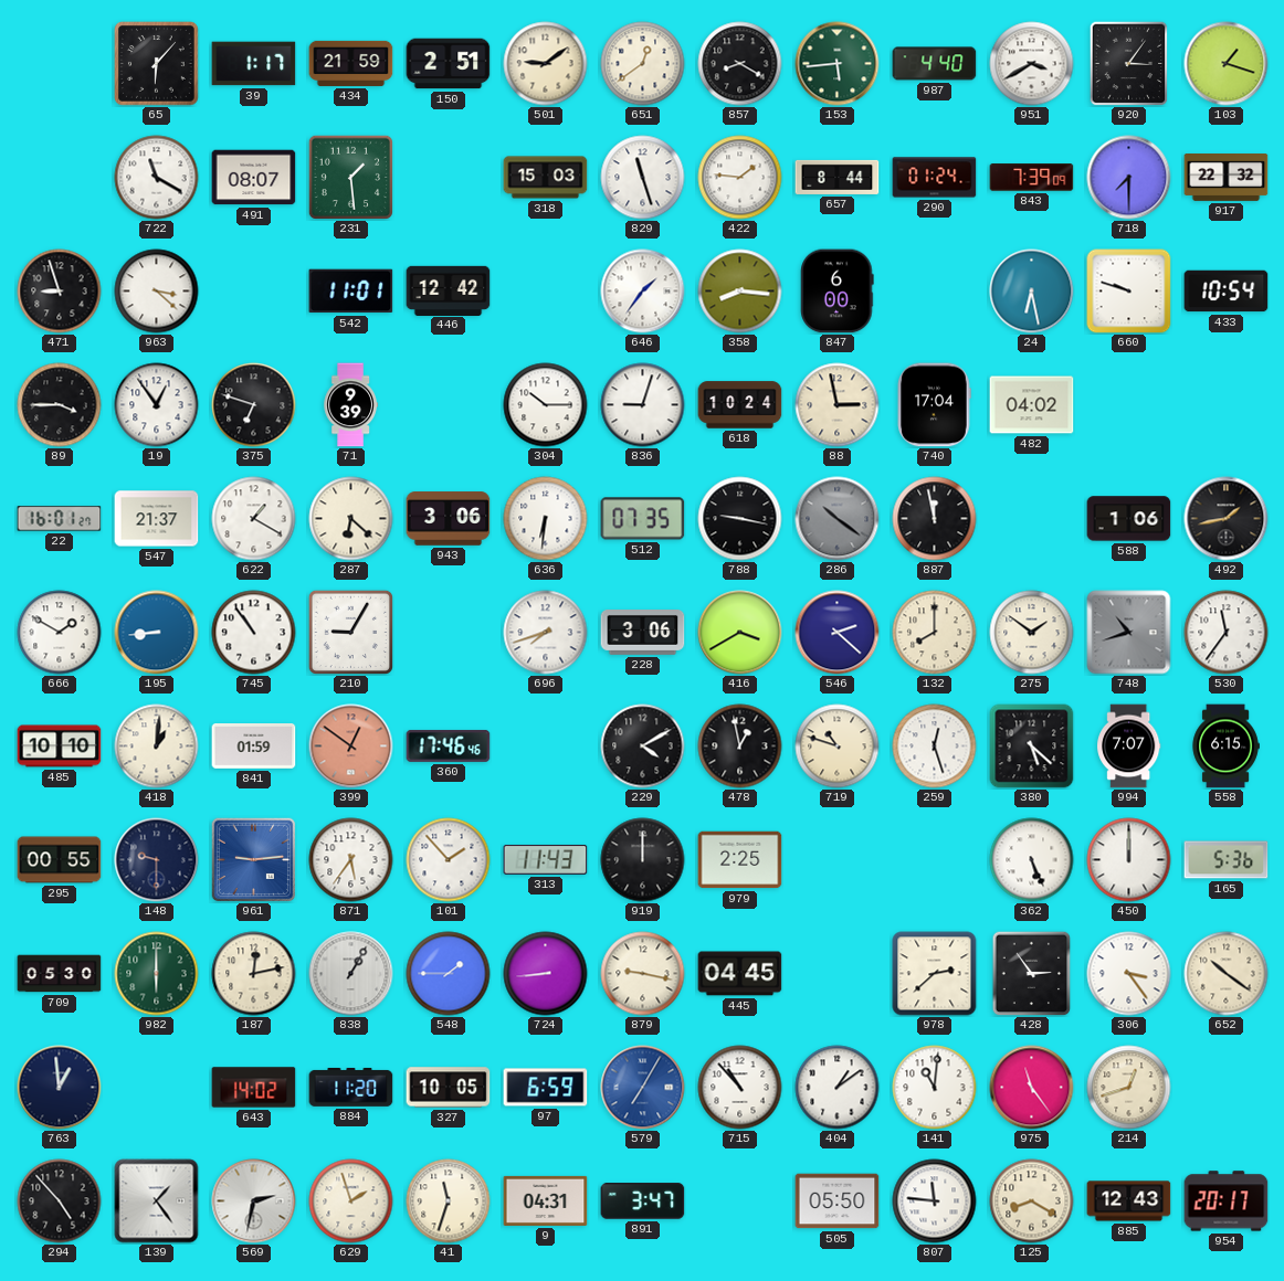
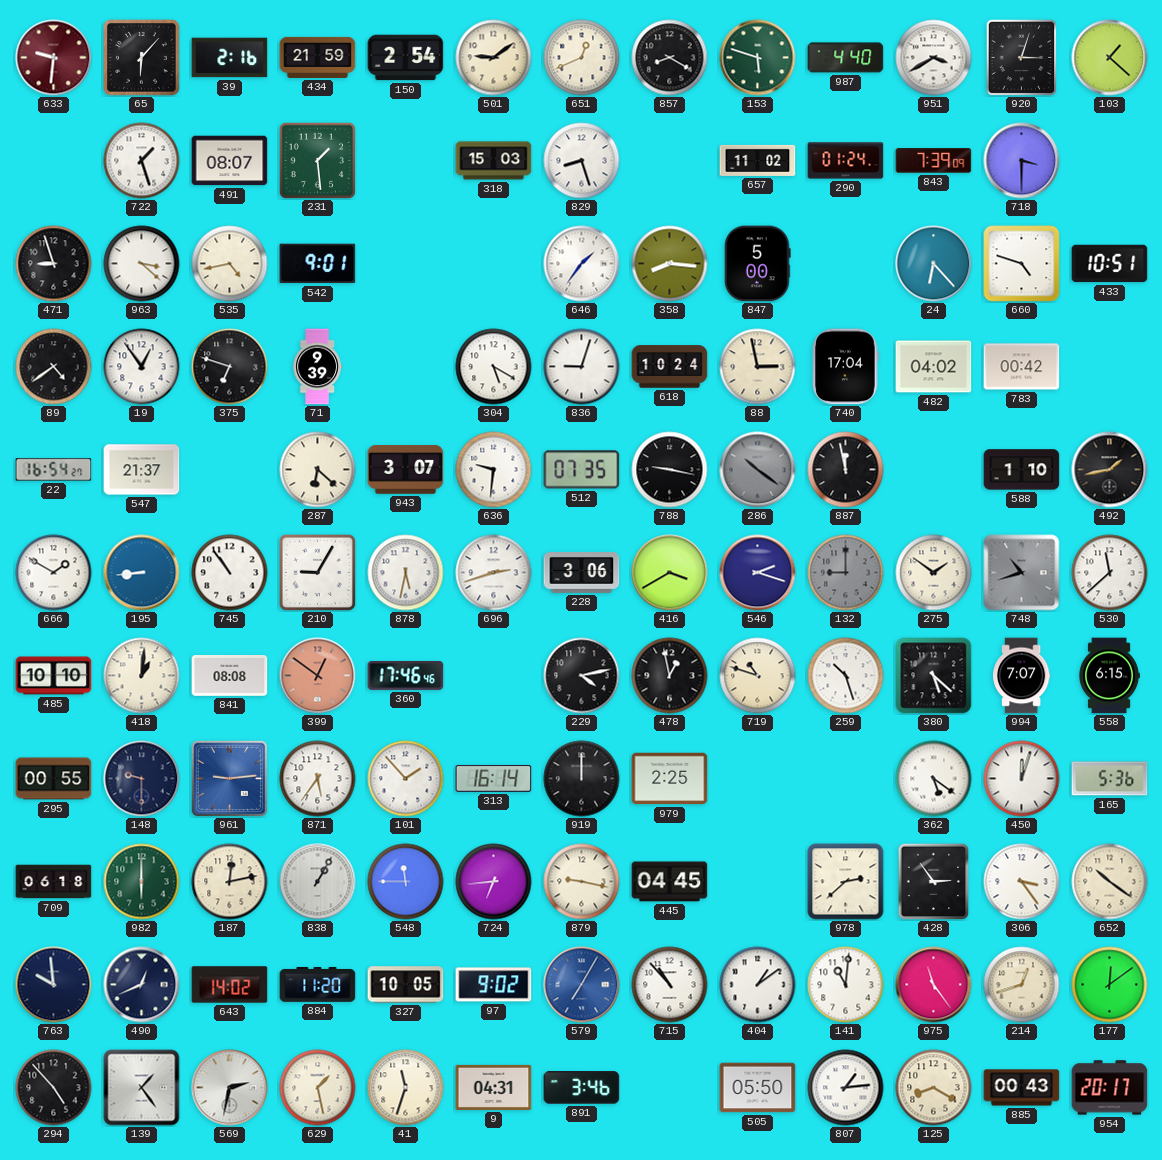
633: none -> 9:31
39: 1:17 -> 2:16
150: 2:51 -> 2:54
651: 12:39 -> 12:41
153: 5:44 -> 5:48
920: 3:06 -> 3:03
103: 1:18 -> 1:22
722: 11:20 -> 1:27
829: 11:27 -> 8:27
422: 1:46 -> none
657: 8:44 -> 11:02
718: 7:30 -> 3:30
917: 22:32 -> none
535: none -> 4:43
542: 11:01 -> 9:01
446: 12:42 -> none
847: 6:00 -> 5:00
24: 6:28 -> 6:23
660: 9:48 -> 4:48
433: 10:54 -> 10:51
89: 3:45 -> 4:39
304: 10:15 -> 5:20
783: none -> 00:42
22: 16:01 -> 16:54
622: 1:20 -> none
943: 3:06 -> 3:07
636: 6:31 -> 9:31
588: 1:06 -> 1:10
878: none -> 5:32
696: 7:42 -> 2:42
546: 2:22 -> 2:18
132: 8:00 -> 9:00
132 dial: cream -> grey
530: 11:36 -> 11:38
841: 01:59 -> 08:08
229: 4:10 -> 4:13
259: 12:27 -> 10:27
313: 11:43 -> 16:14
362: 5:26 -> 5:21
450: 12:00 -> 12:03
709: 05:30 -> 06:18
548: 1:45 -> 11:45
724: 8:44 -> 6:44
763: 12:59 -> 9:59
490: none -> 12:41
97: 6:59 -> 9:02
177: none -> 12:09
629: 1:57 -> 1:28
891: 3:47 -> 3:46
807: 11:46 -> 1:14
885: 12:43 -> 00:43
